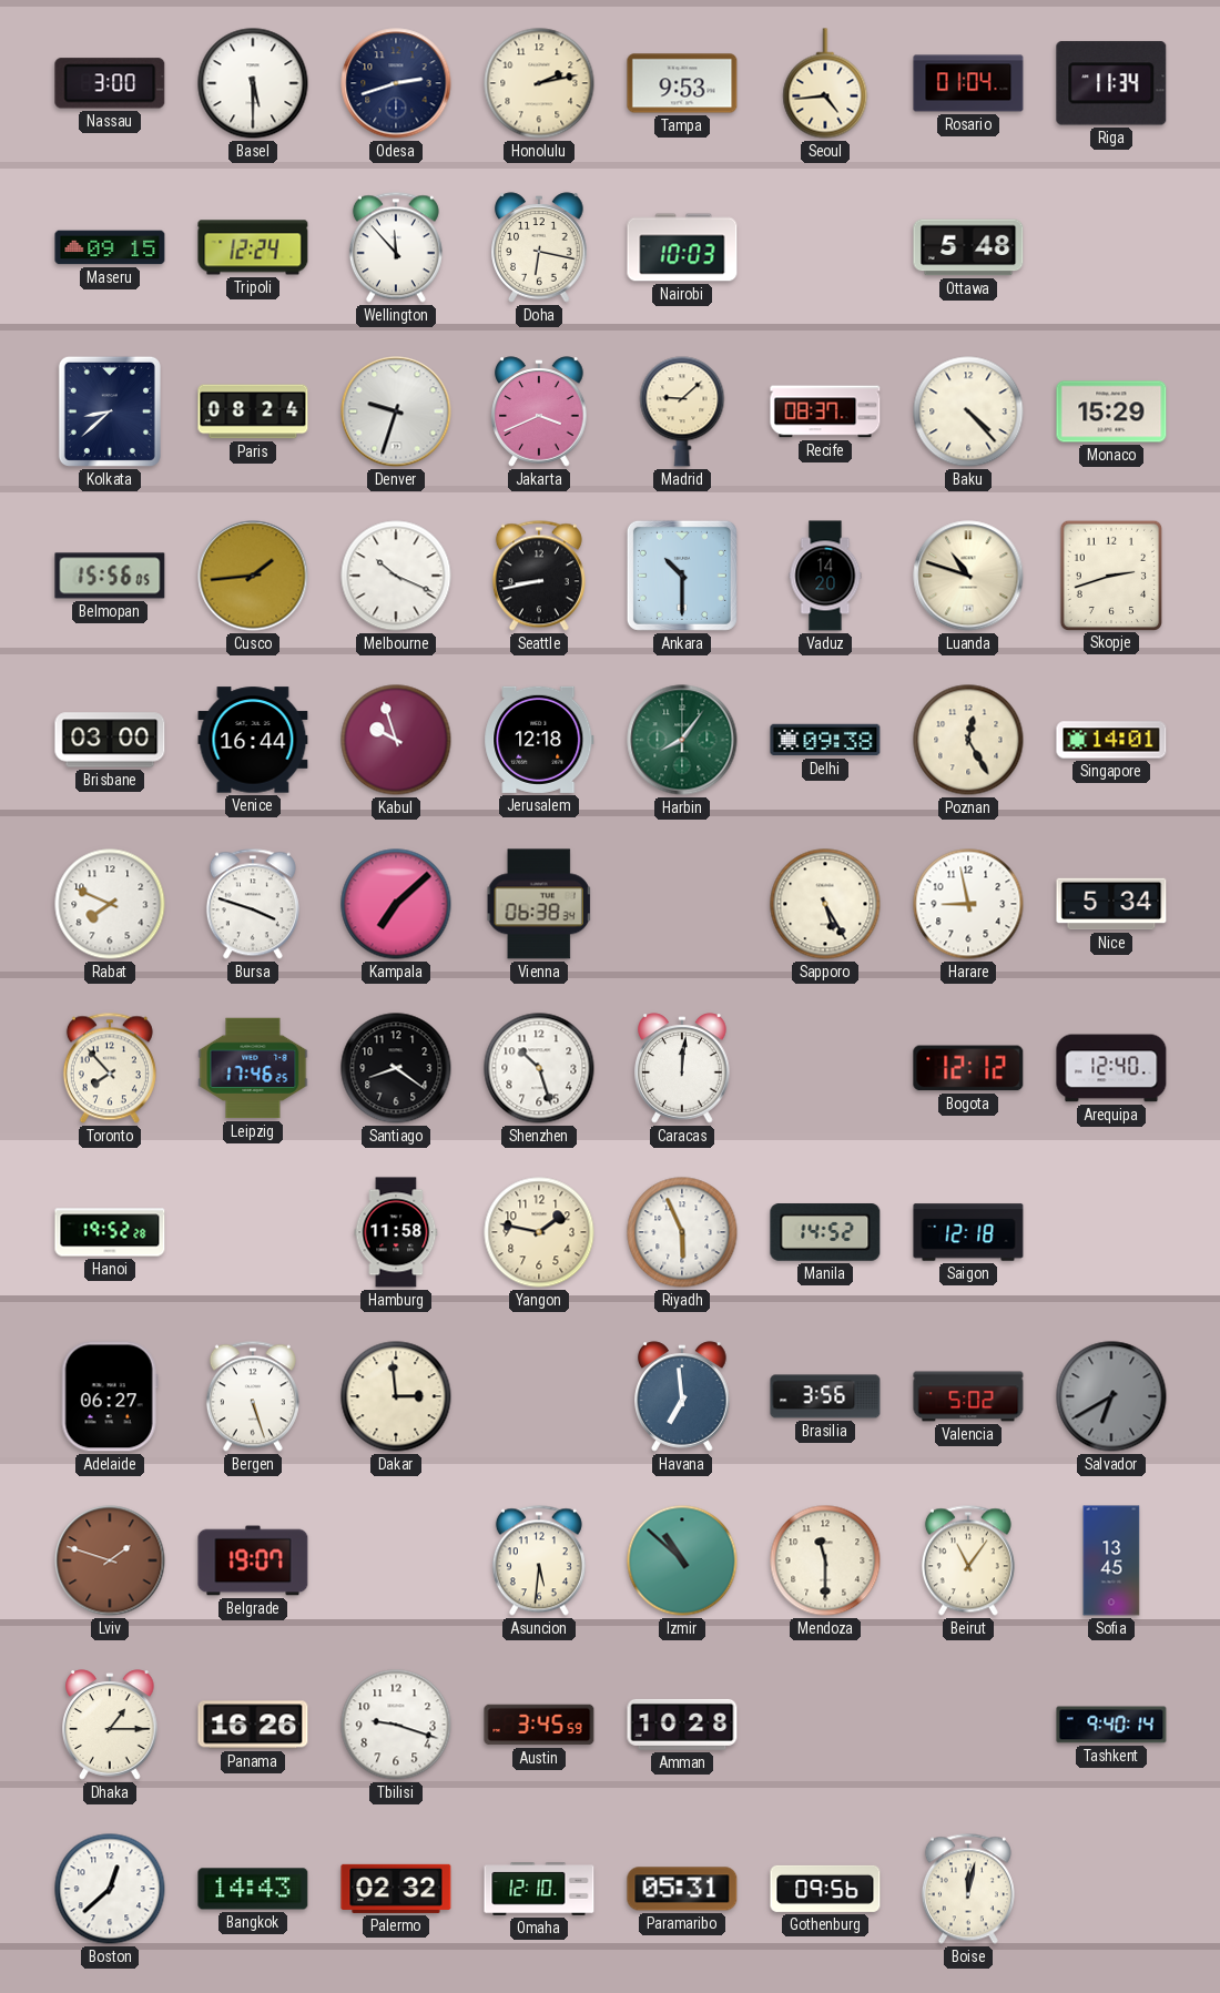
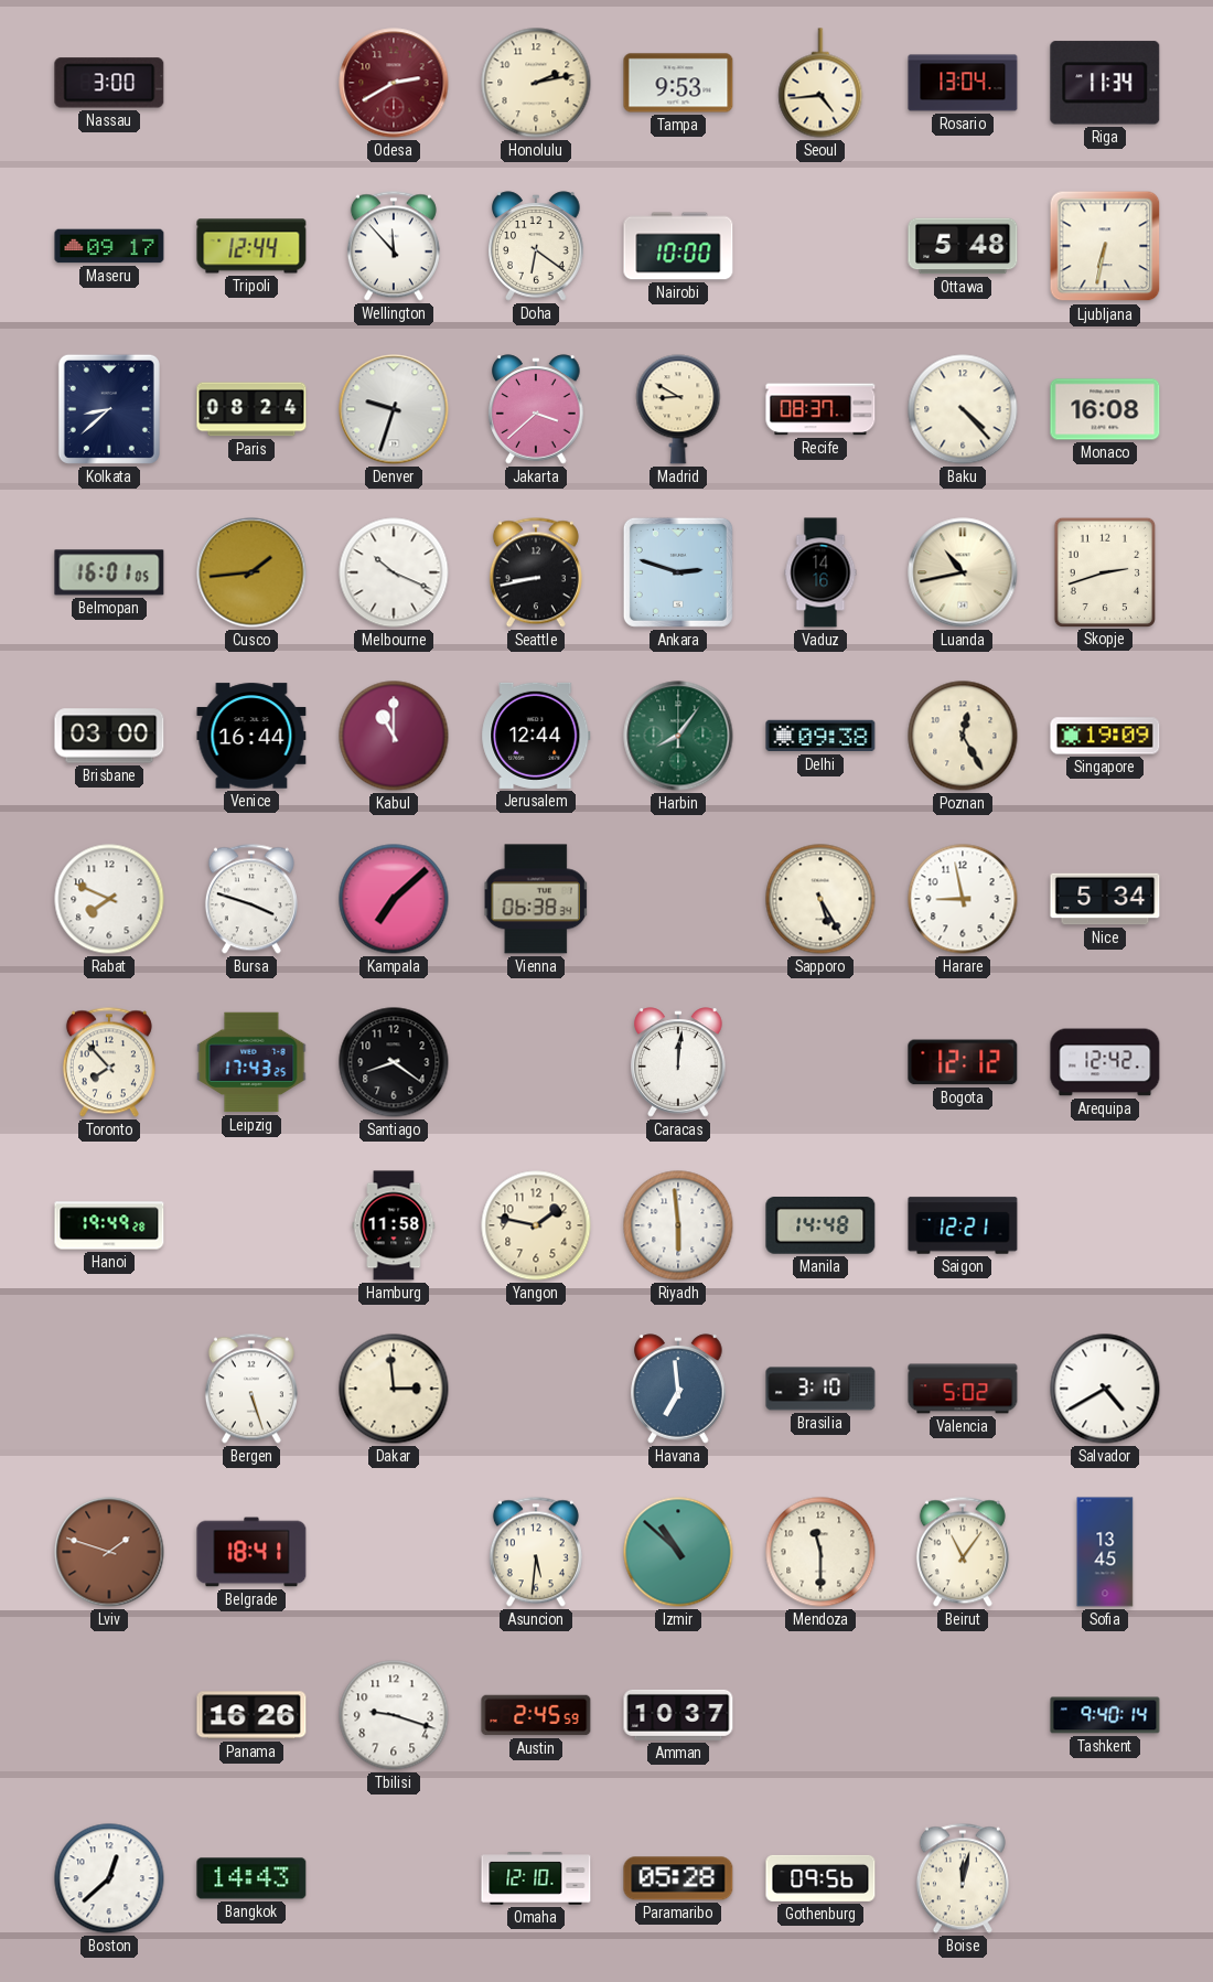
Basel: 5:30 -> none
Odesa: 2:42 -> 2:40
Odesa dial: navy -> burgundy
Rosario: 01:04 -> 13:04
Maseru: 09:15 -> 09:17
Tripoli: 12:24 -> 12:44
Doha: 6:17 -> 6:21
Nairobi: 10:03 -> 10:00
Ljubljana: none -> 6:32
Jakarta: 3:41 -> 3:38
Madrid: 9:08 -> 8:50
Monaco: 15:29 -> 16:08
Belmopan: 15:56 -> 16:01
Ankara: 10:30 -> 2:48
Vaduz: 14:20 -> 14:16
Luanda: 10:48 -> 10:43
Kabul: 9:57 -> 11:00
Jerusalem: 12:18 -> 12:44
Singapore: 14:01 -> 19:09
Leipzig: 17:46 -> 17:43
Shenzhen: 10:27 -> none
Arequipa: 12:40 -> 12:42
Hanoi: 19:52 -> 19:49
Riyadh: 5:56 -> 5:59
Manila: 14:52 -> 14:48
Saigon: 12:18 -> 12:21
Adelaide: 06:27 -> none
Brasilia: 3:56 -> 3:10
Salvador: 6:40 -> 4:40
Salvador dial: grey -> white
Belgrade: 19:07 -> 18:41
Dhaka: 1:15 -> none
Austin: 3:45 -> 2:45
Amman: 10:28 -> 10:37
Palermo: 02:32 -> none
Paramaribo: 05:31 -> 05:28
